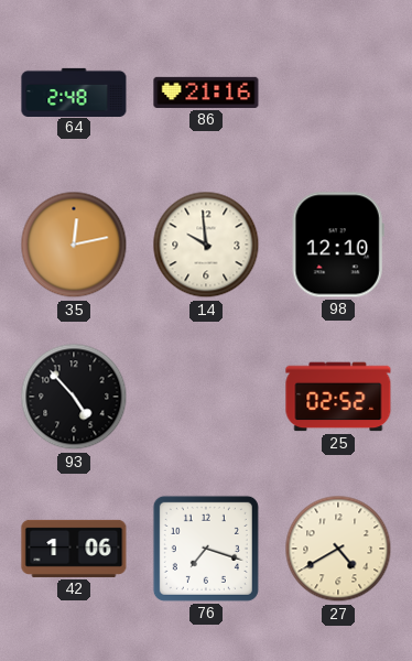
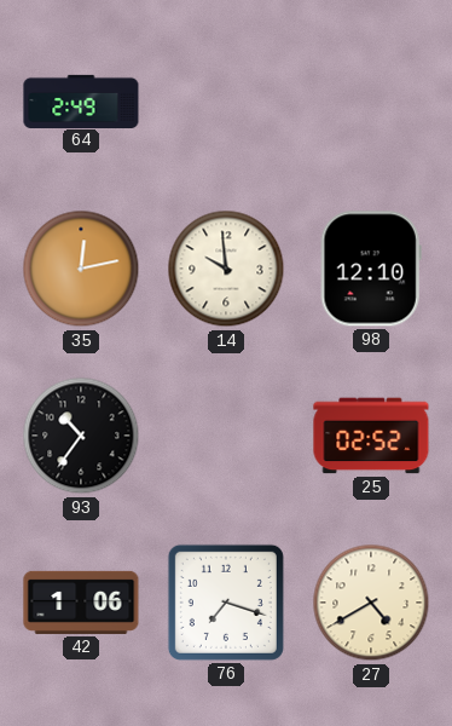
64: 2:48 -> 2:49
86: 21:16 -> none
93: 4:53 -> 10:36
